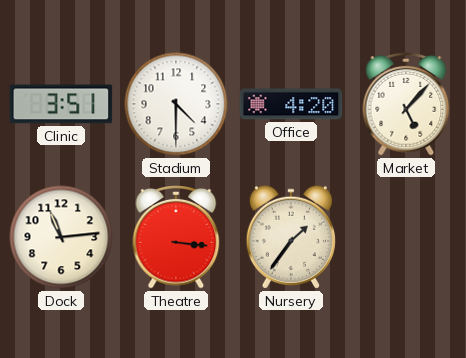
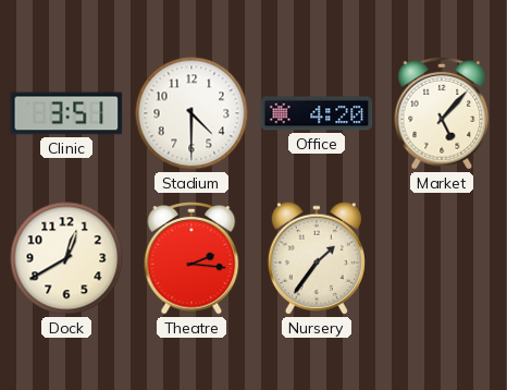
Dock: 11:14 -> 12:40
Theatre: 3:16 -> 2:16
